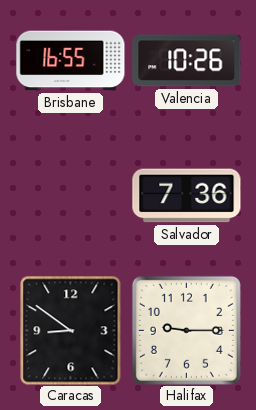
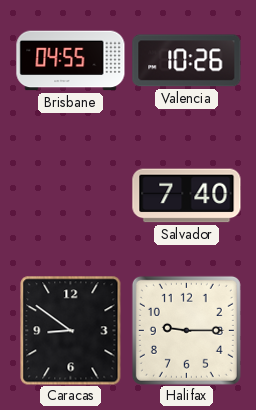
Brisbane: 16:55 -> 04:55
Salvador: 7:36 -> 7:40
